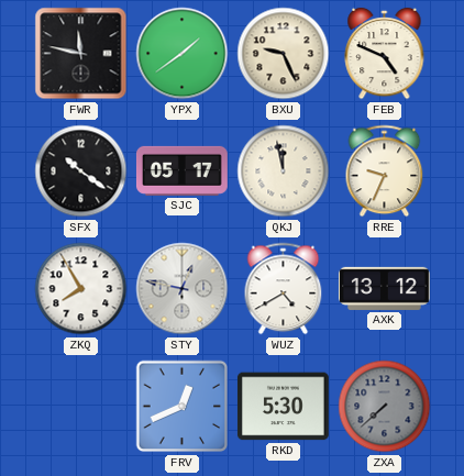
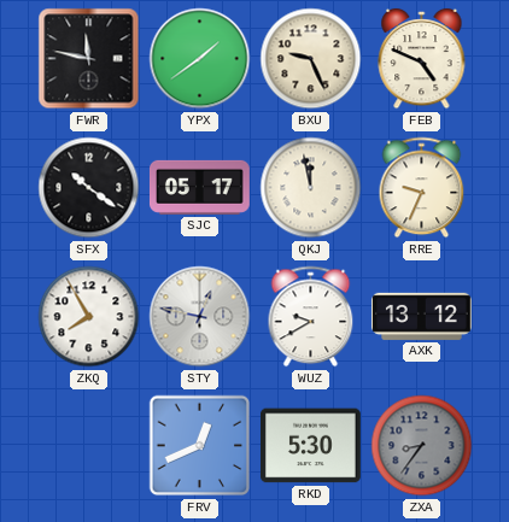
WUZ: 4:40 -> 9:40
ZXA: 7:38 -> 8:36
